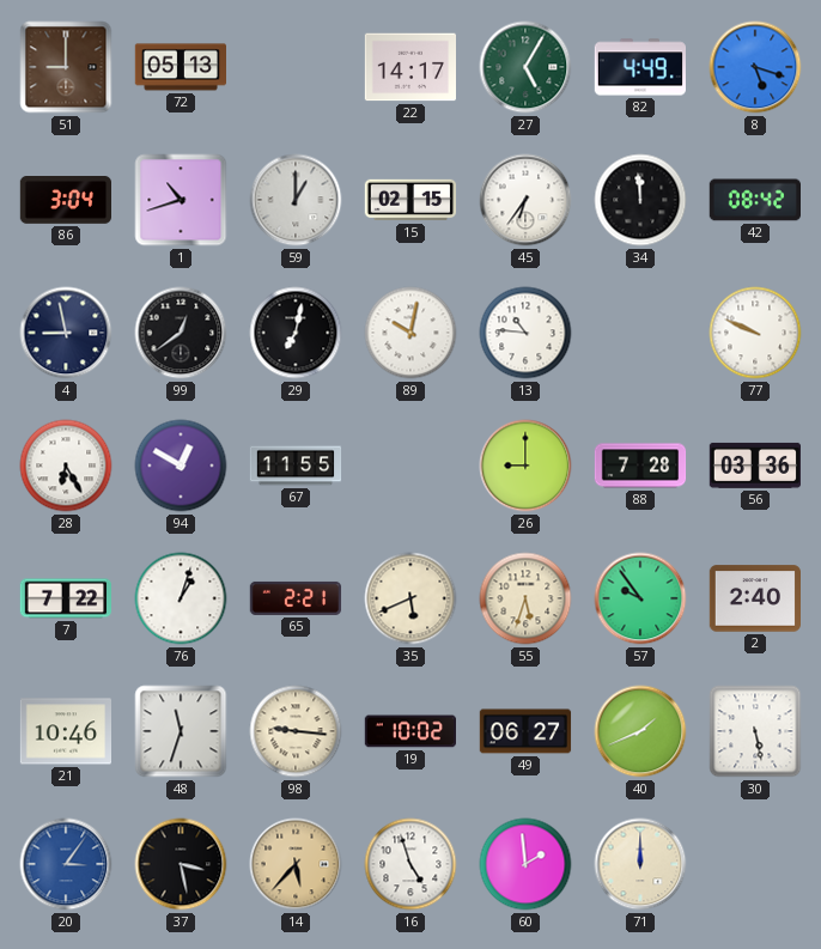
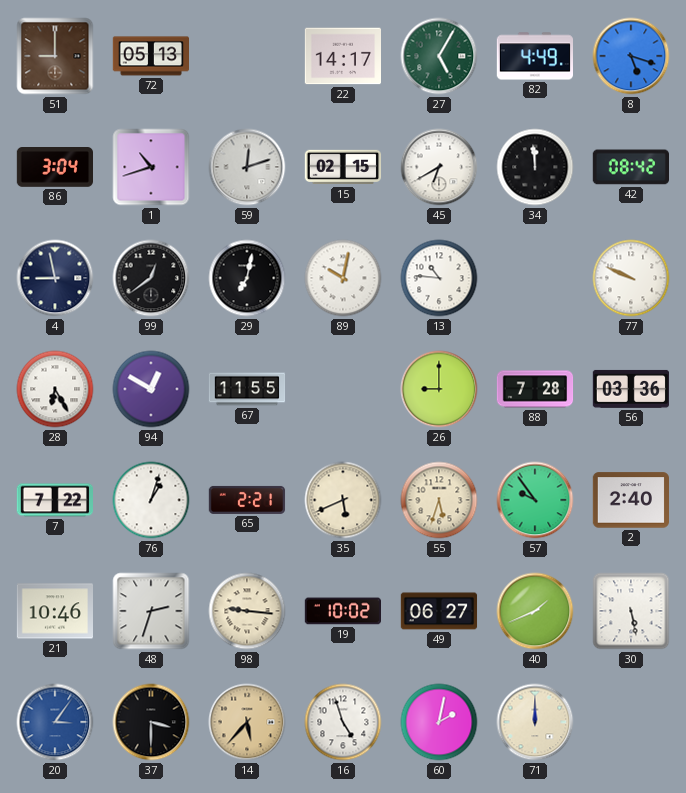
59: 1:00 -> 12:12
45: 6:36 -> 6:40
48: 11:33 -> 2:33
37: 3:28 -> 3:30
60: 1:59 -> 2:02
